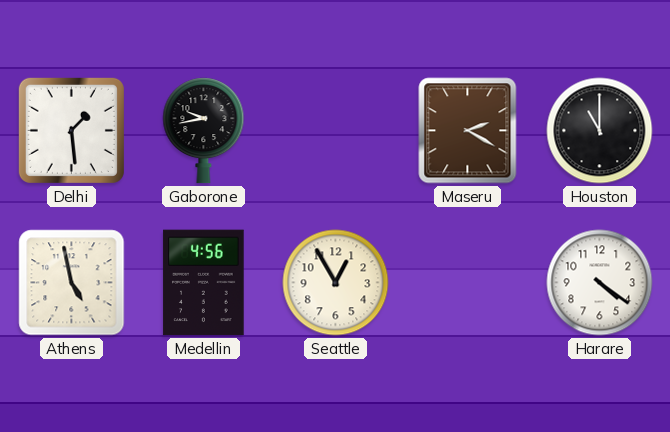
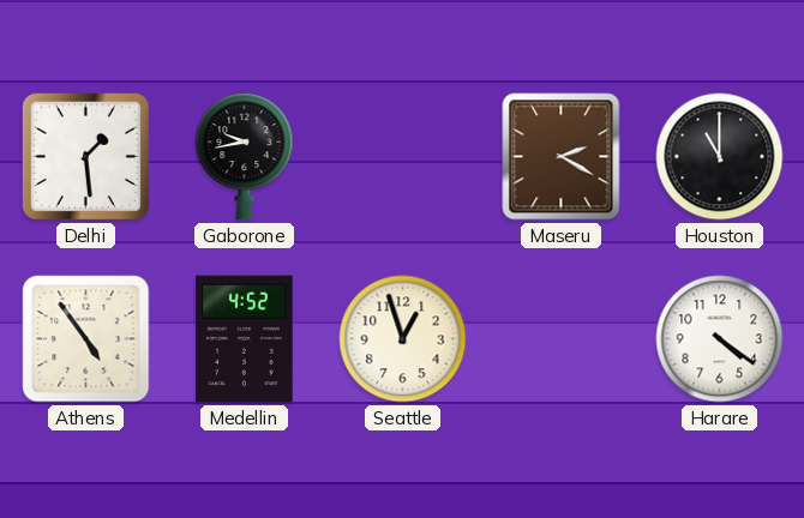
Athens: 4:58 -> 4:54
Medellin: 4:56 -> 4:52
Seattle: 12:55 -> 12:57
